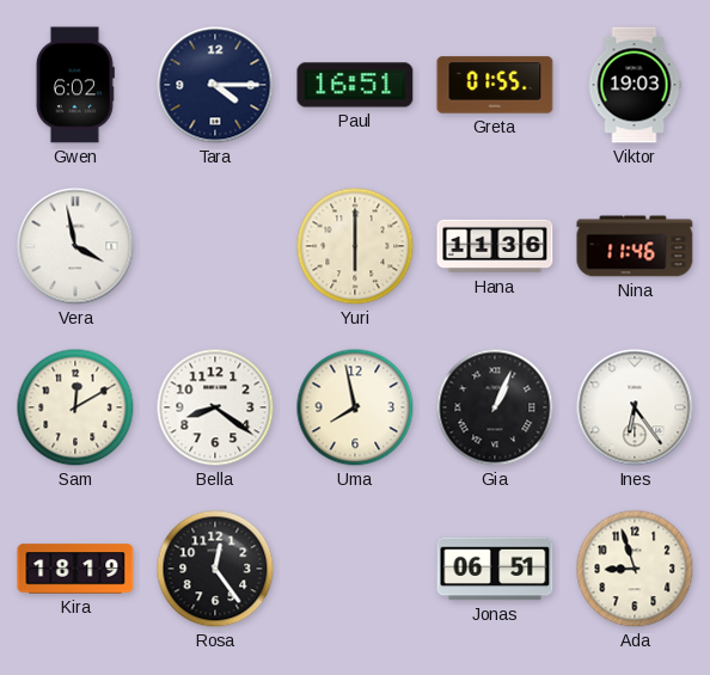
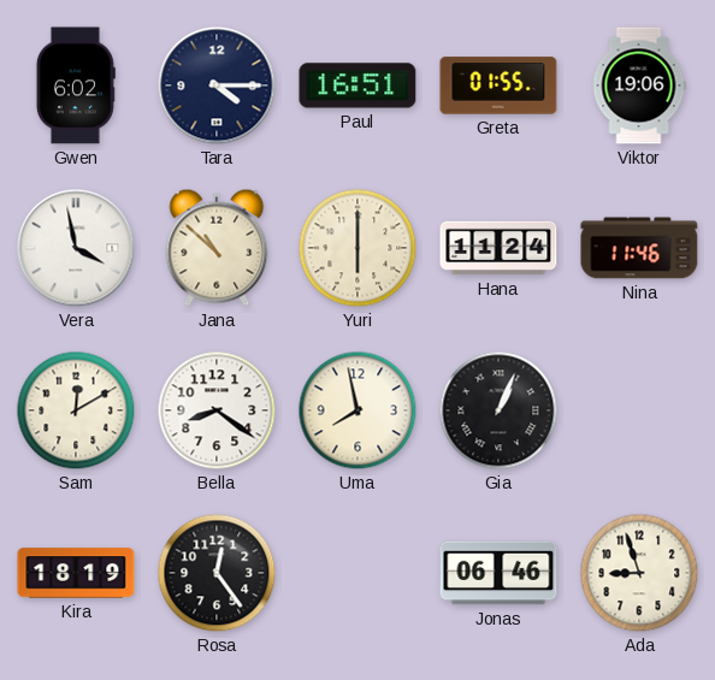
Viktor: 19:03 -> 19:06
Jana: none -> 10:52
Hana: 11:36 -> 11:24
Ines: 6:24 -> none
Jonas: 06:51 -> 06:46
